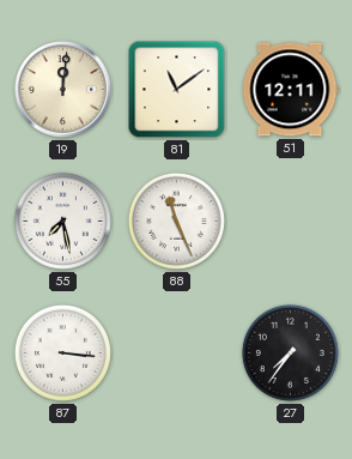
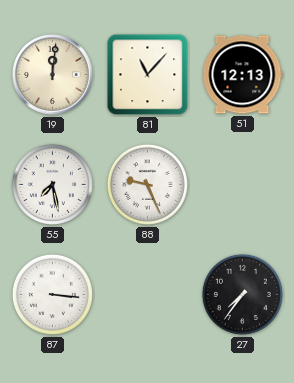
81: 11:09 -> 11:07
51: 12:11 -> 12:13
88: 11:26 -> 9:26
